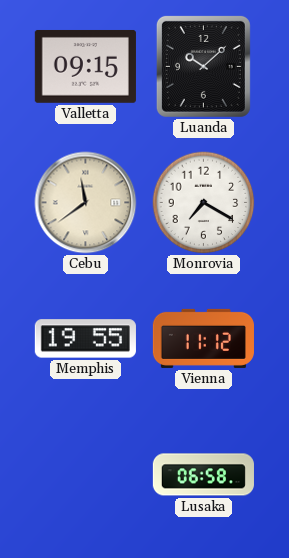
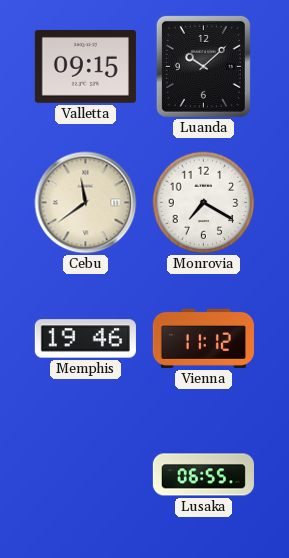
Memphis: 19:55 -> 19:46
Lusaka: 06:58 -> 06:55
